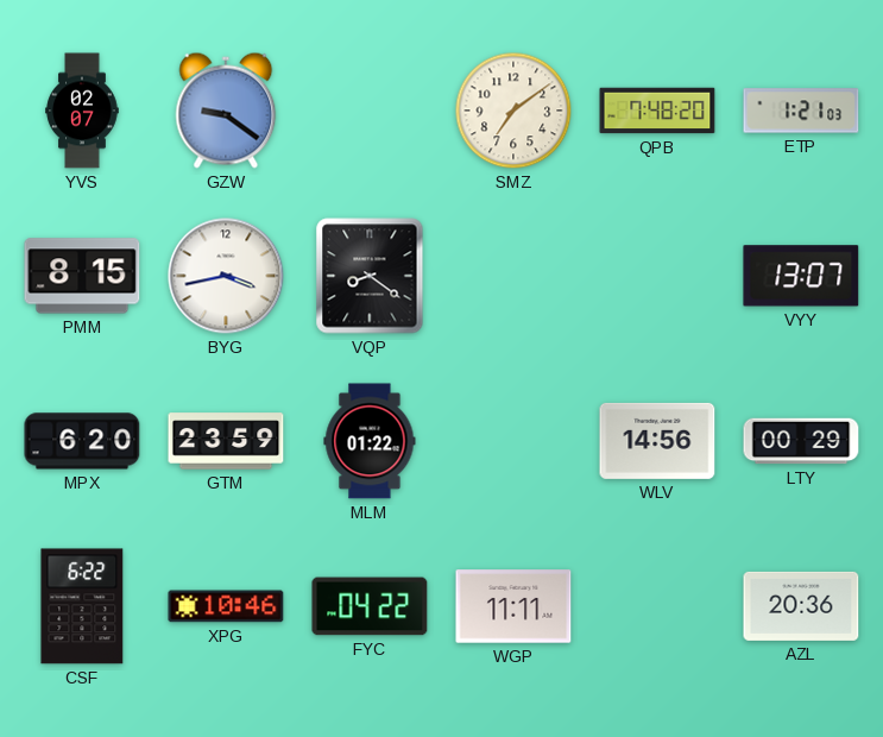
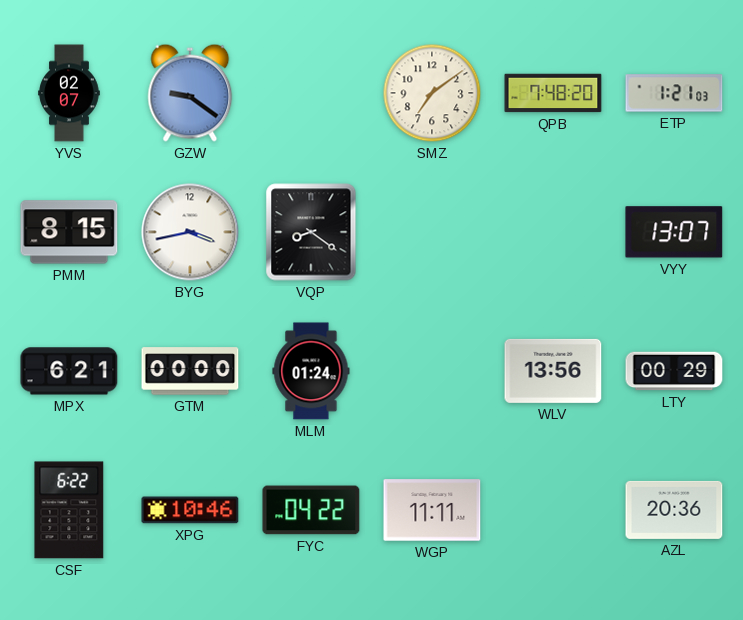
MPX: 6:20 -> 6:21
GTM: 23:59 -> 00:00
MLM: 01:22 -> 01:24
WLV: 14:56 -> 13:56
